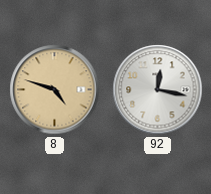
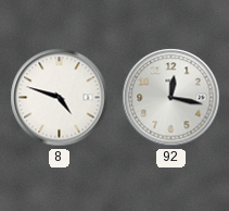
8 dial: champagne -> white
